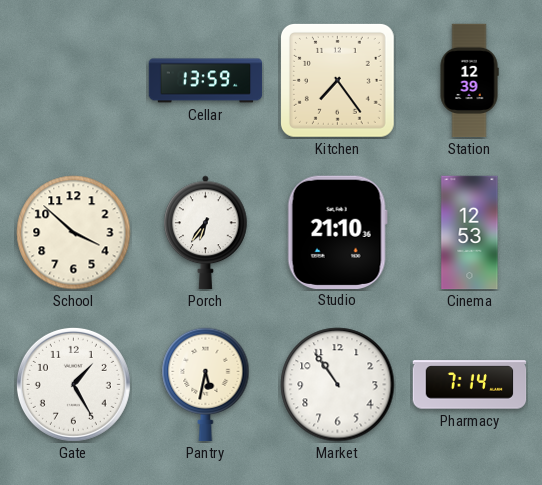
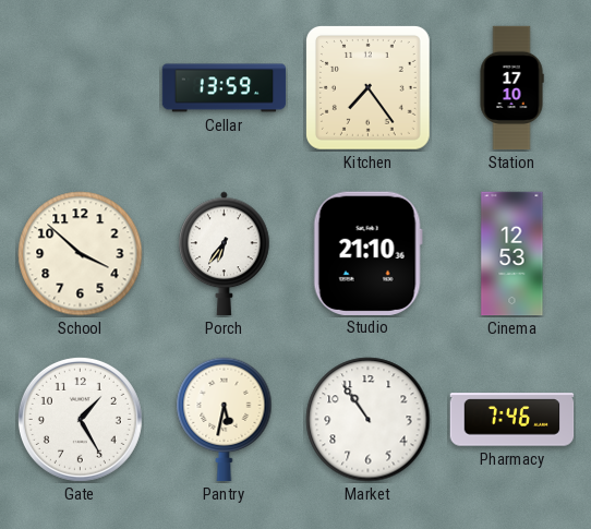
Station: 12:39 -> 17:10
Pharmacy: 7:14 -> 7:46
